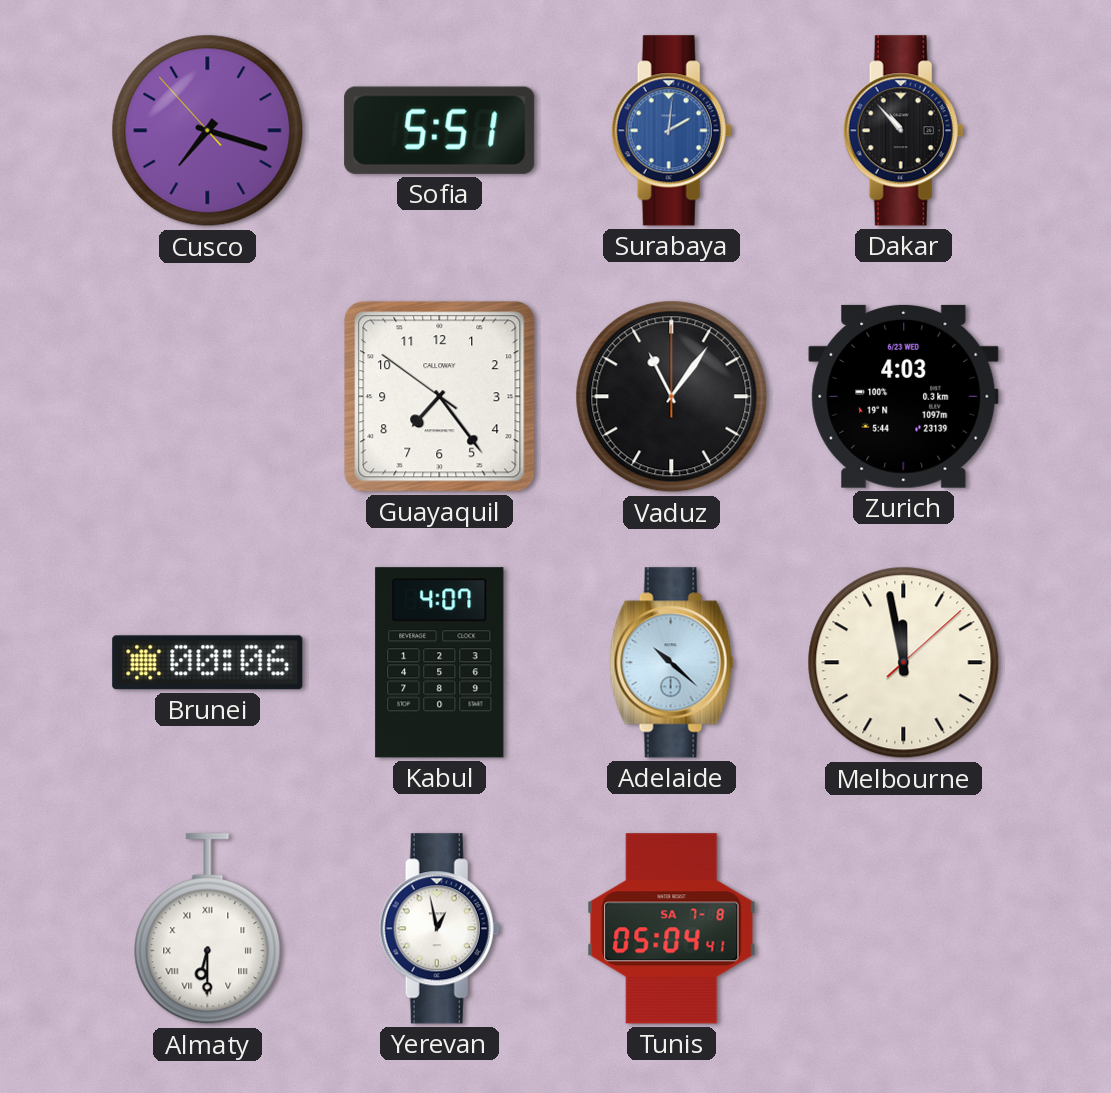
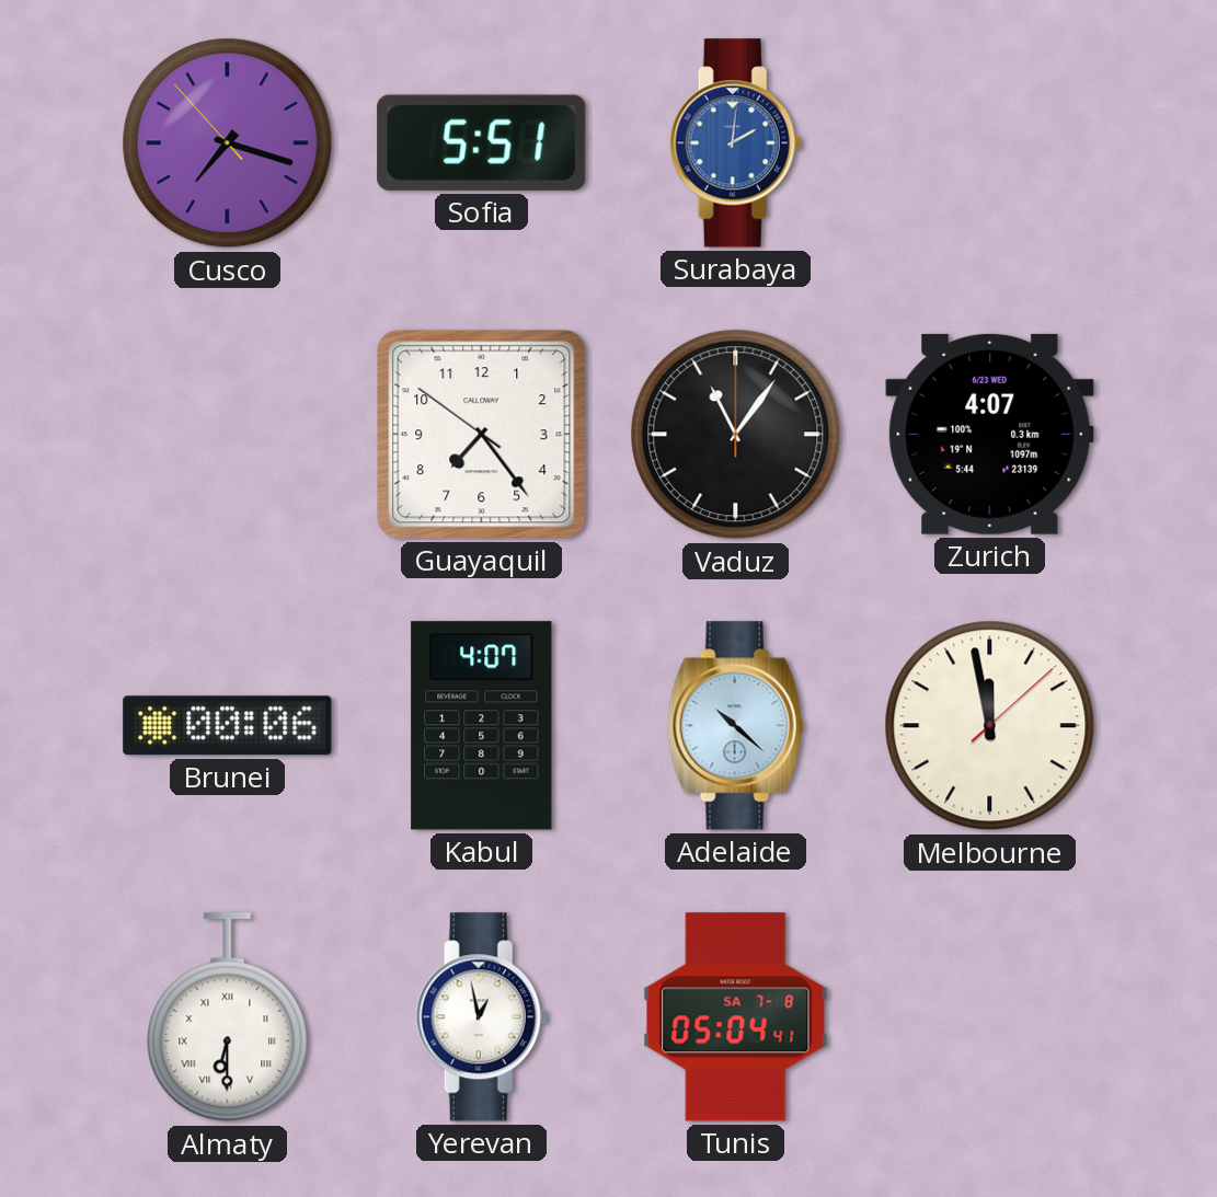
Dakar: 10:53 -> none
Zurich: 4:03 -> 4:07
